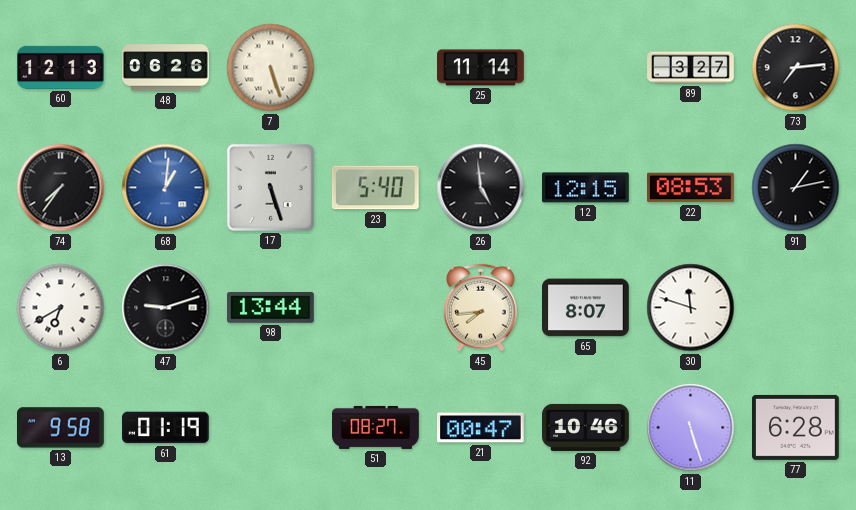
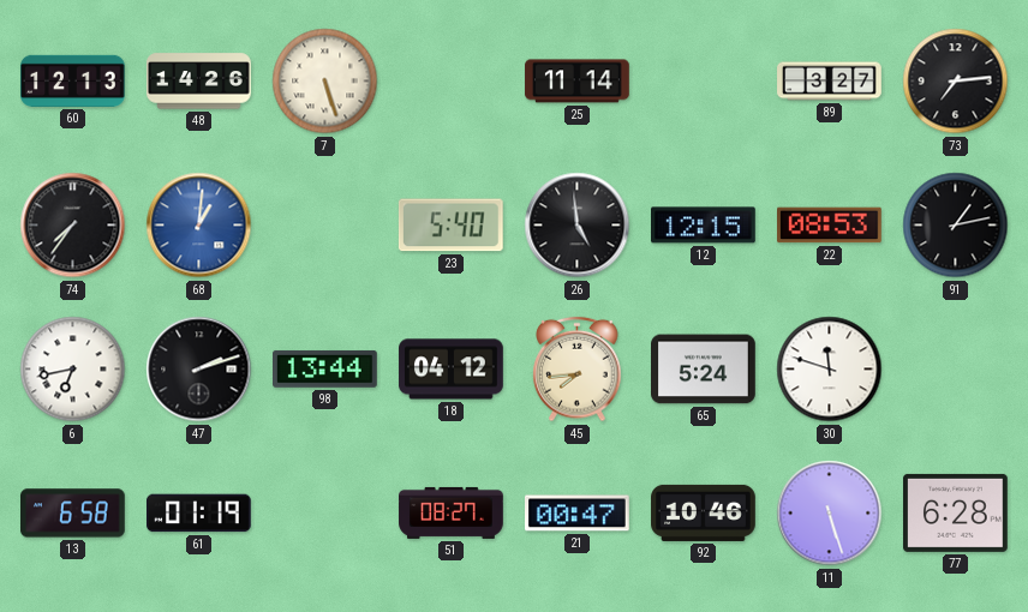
48: 06:26 -> 14:26
17: 5:27 -> none
6: 6:40 -> 6:43
47: 9:12 -> 2:12
18: none -> 04:12
65: 8:07 -> 5:24
13: 9:58 -> 6:58
